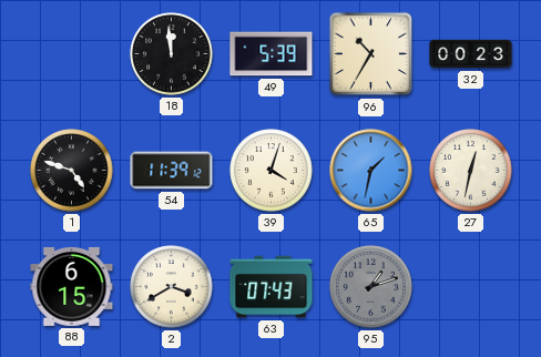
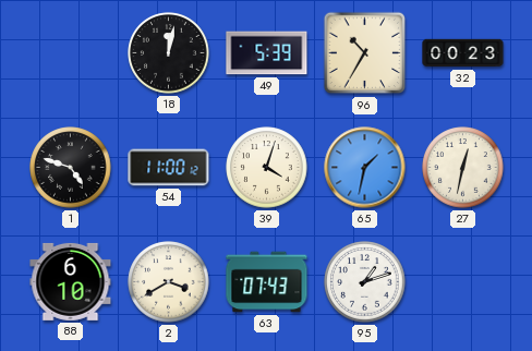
18: 11:59 -> 12:02
54: 11:39 -> 11:00
88: 6:15 -> 6:10
95 dial: grey -> white
